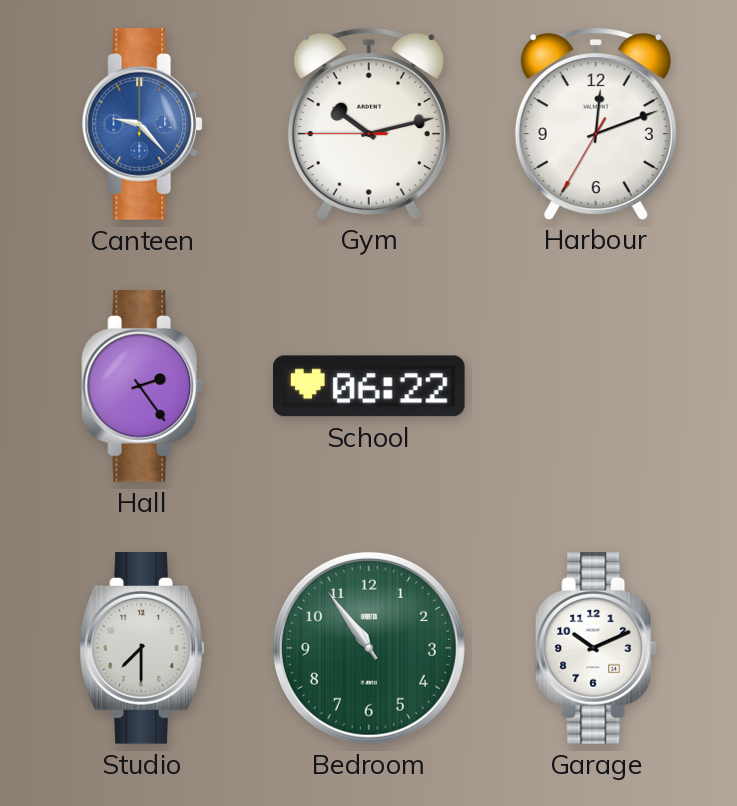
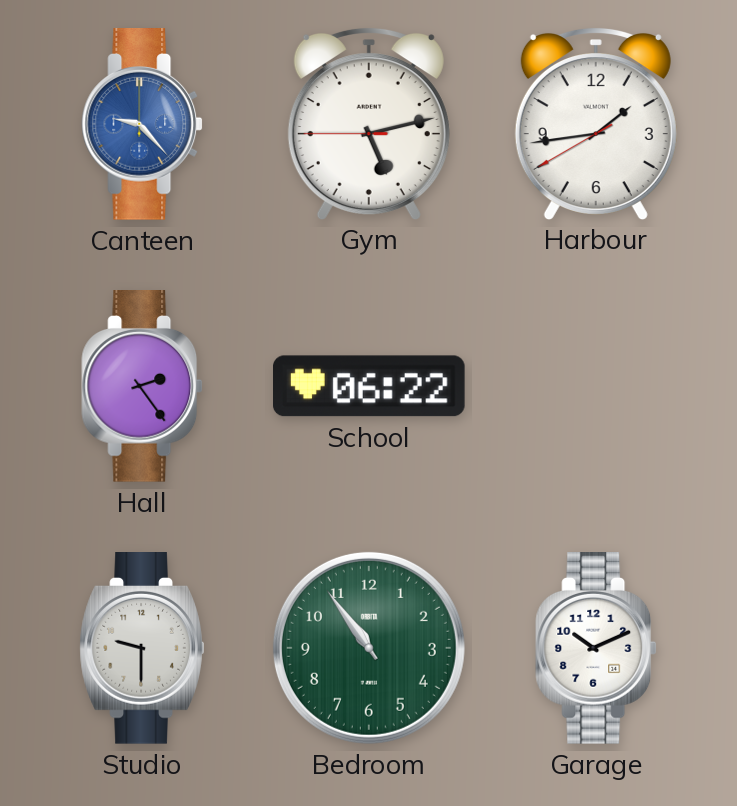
Gym: 10:12 -> 5:12
Harbour: 12:11 -> 1:43
Studio: 7:30 -> 9:30
